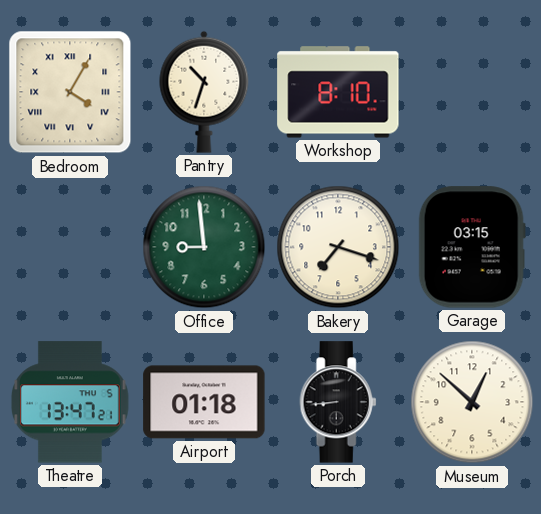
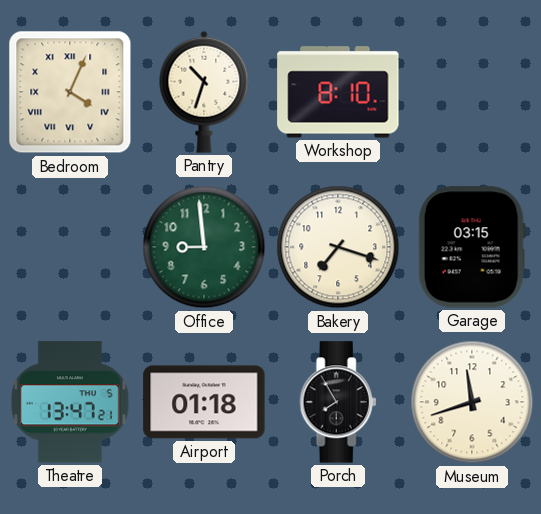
Bedroom: 4:05 -> 4:04
Porch: 8:44 -> 7:55
Museum: 12:52 -> 11:42
